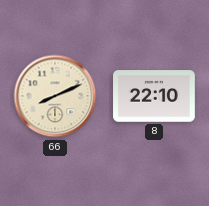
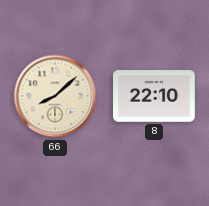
66: 8:11 -> 8:08
